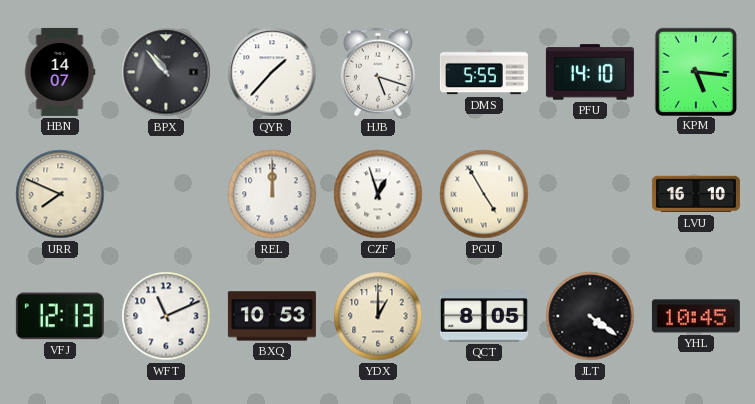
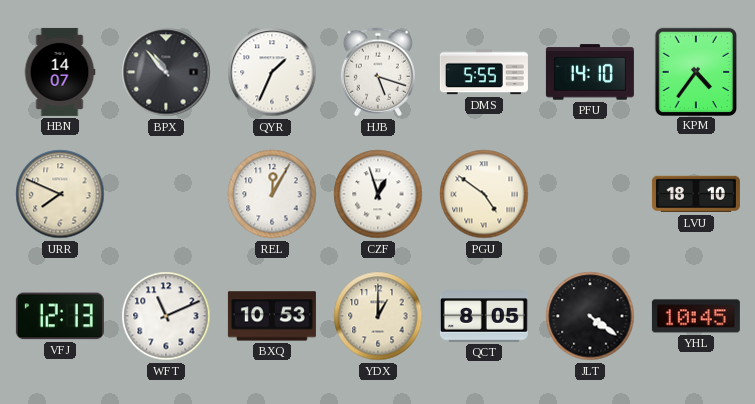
QYR: 1:37 -> 1:34
KPM: 5:16 -> 4:36
REL: 12:00 -> 12:05
PGU: 4:55 -> 4:51
LVU: 16:10 -> 18:10
